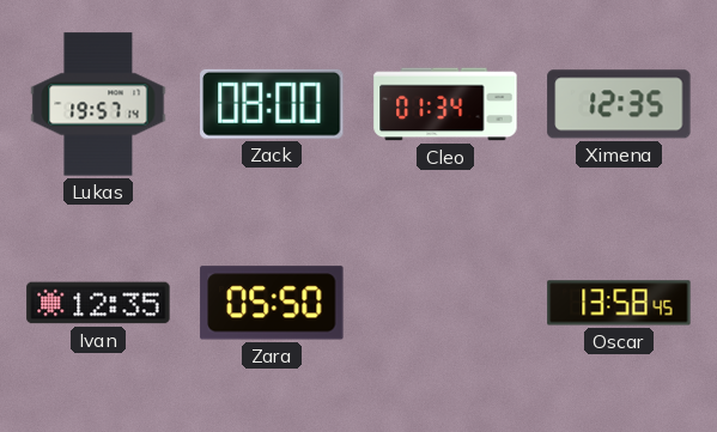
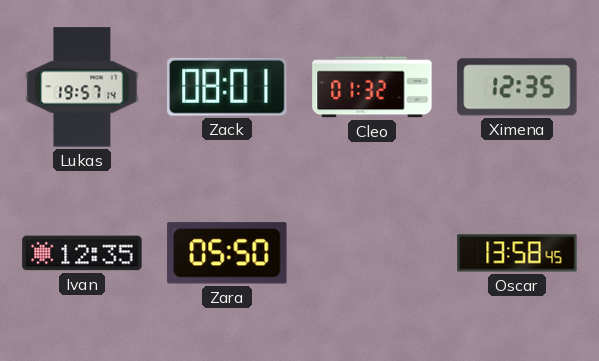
Zack: 08:00 -> 08:01
Cleo: 01:34 -> 01:32
